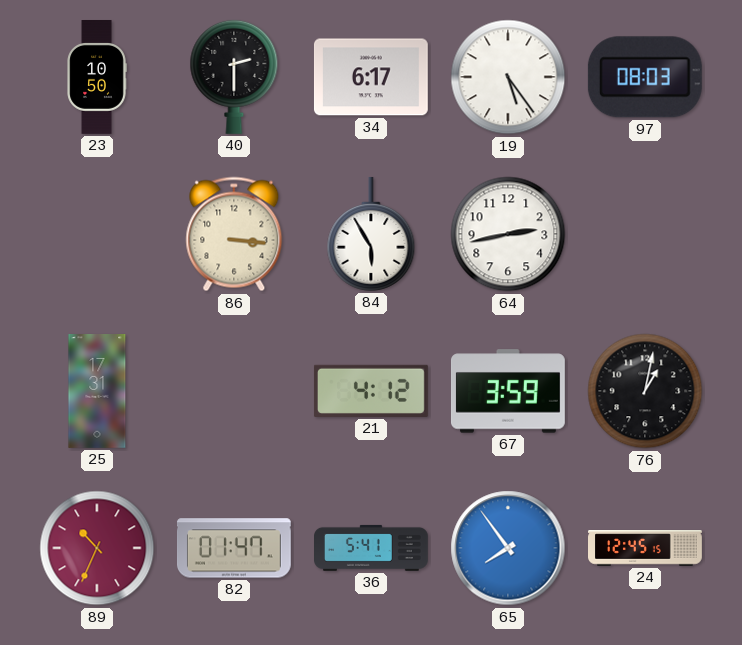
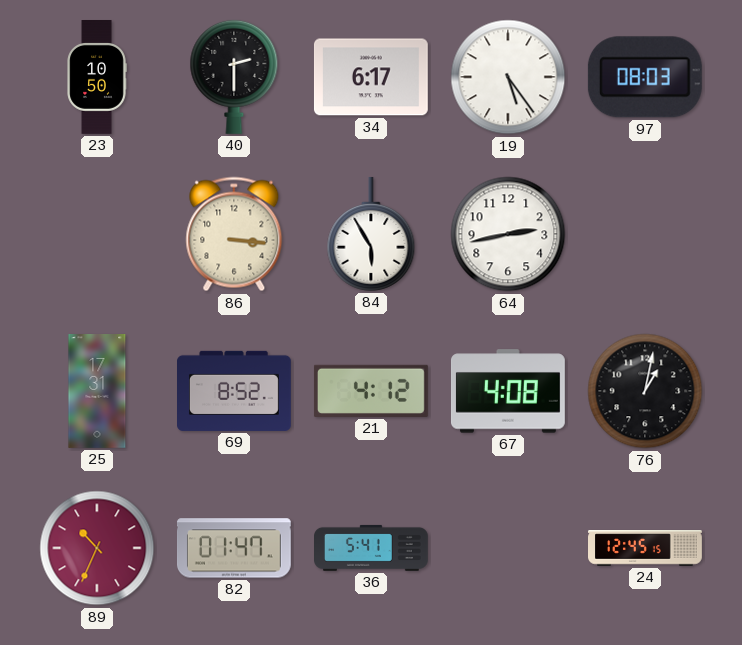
69: none -> 8:52
67: 3:59 -> 4:08
65: 7:54 -> none
